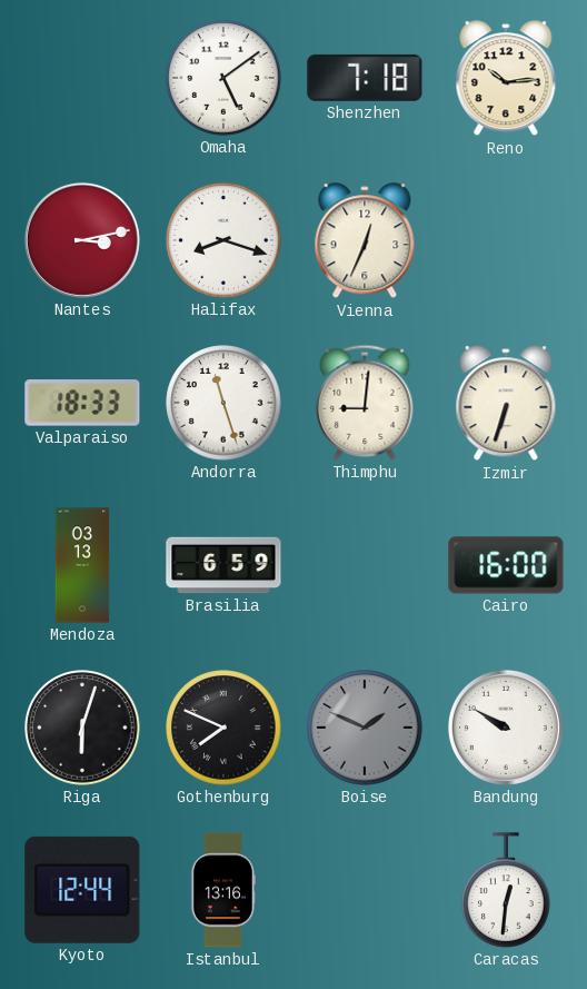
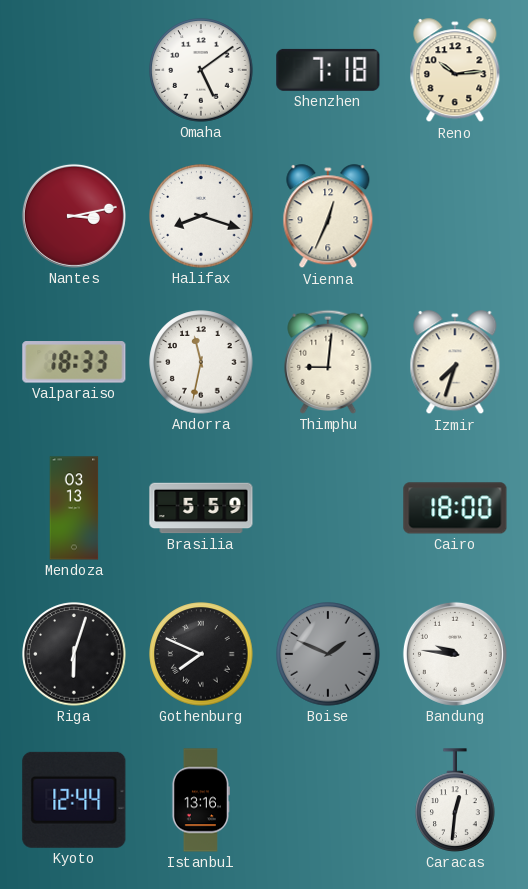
Andorra: 11:27 -> 11:32
Izmir: 6:33 -> 7:33
Brasilia: 6:59 -> 5:59
Cairo: 16:00 -> 18:00
Bandung: 9:50 -> 9:46
